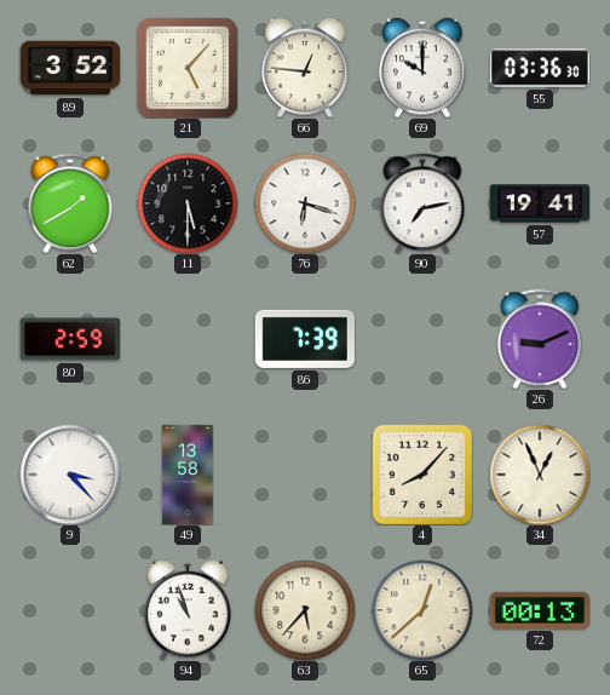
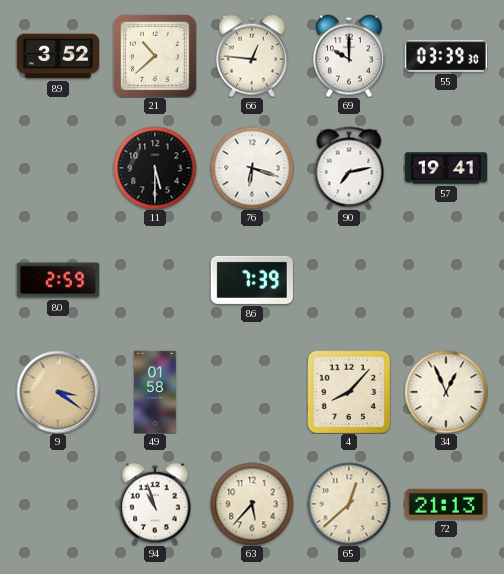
21: 5:07 -> 10:38
55: 03:36 -> 03:39
62: 1:40 -> none
26: 9:11 -> none
9: 3:23 -> 3:21
9 dial: white -> champagne
49: 13:58 -> 01:58
72: 00:13 -> 21:13
